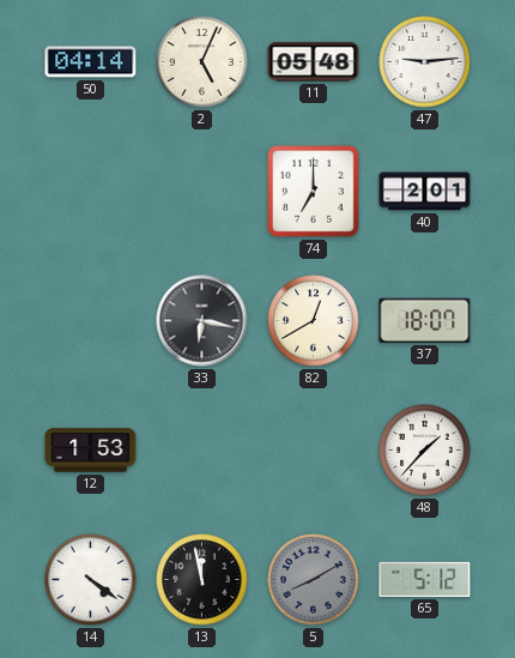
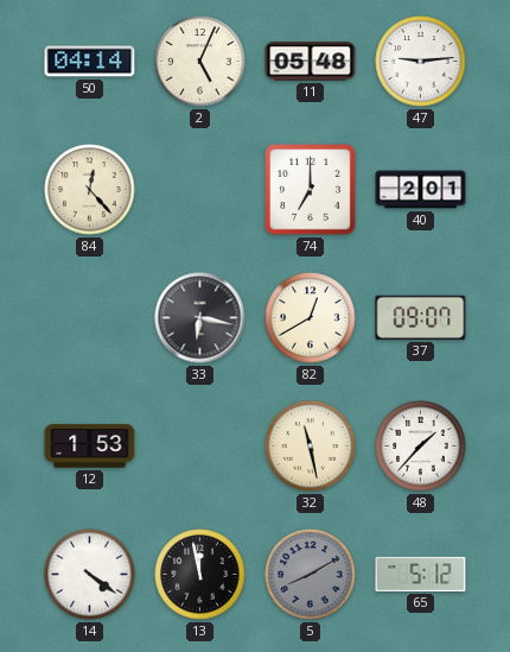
84: none -> 12:23
37: 18:07 -> 09:07
32: none -> 11:28
